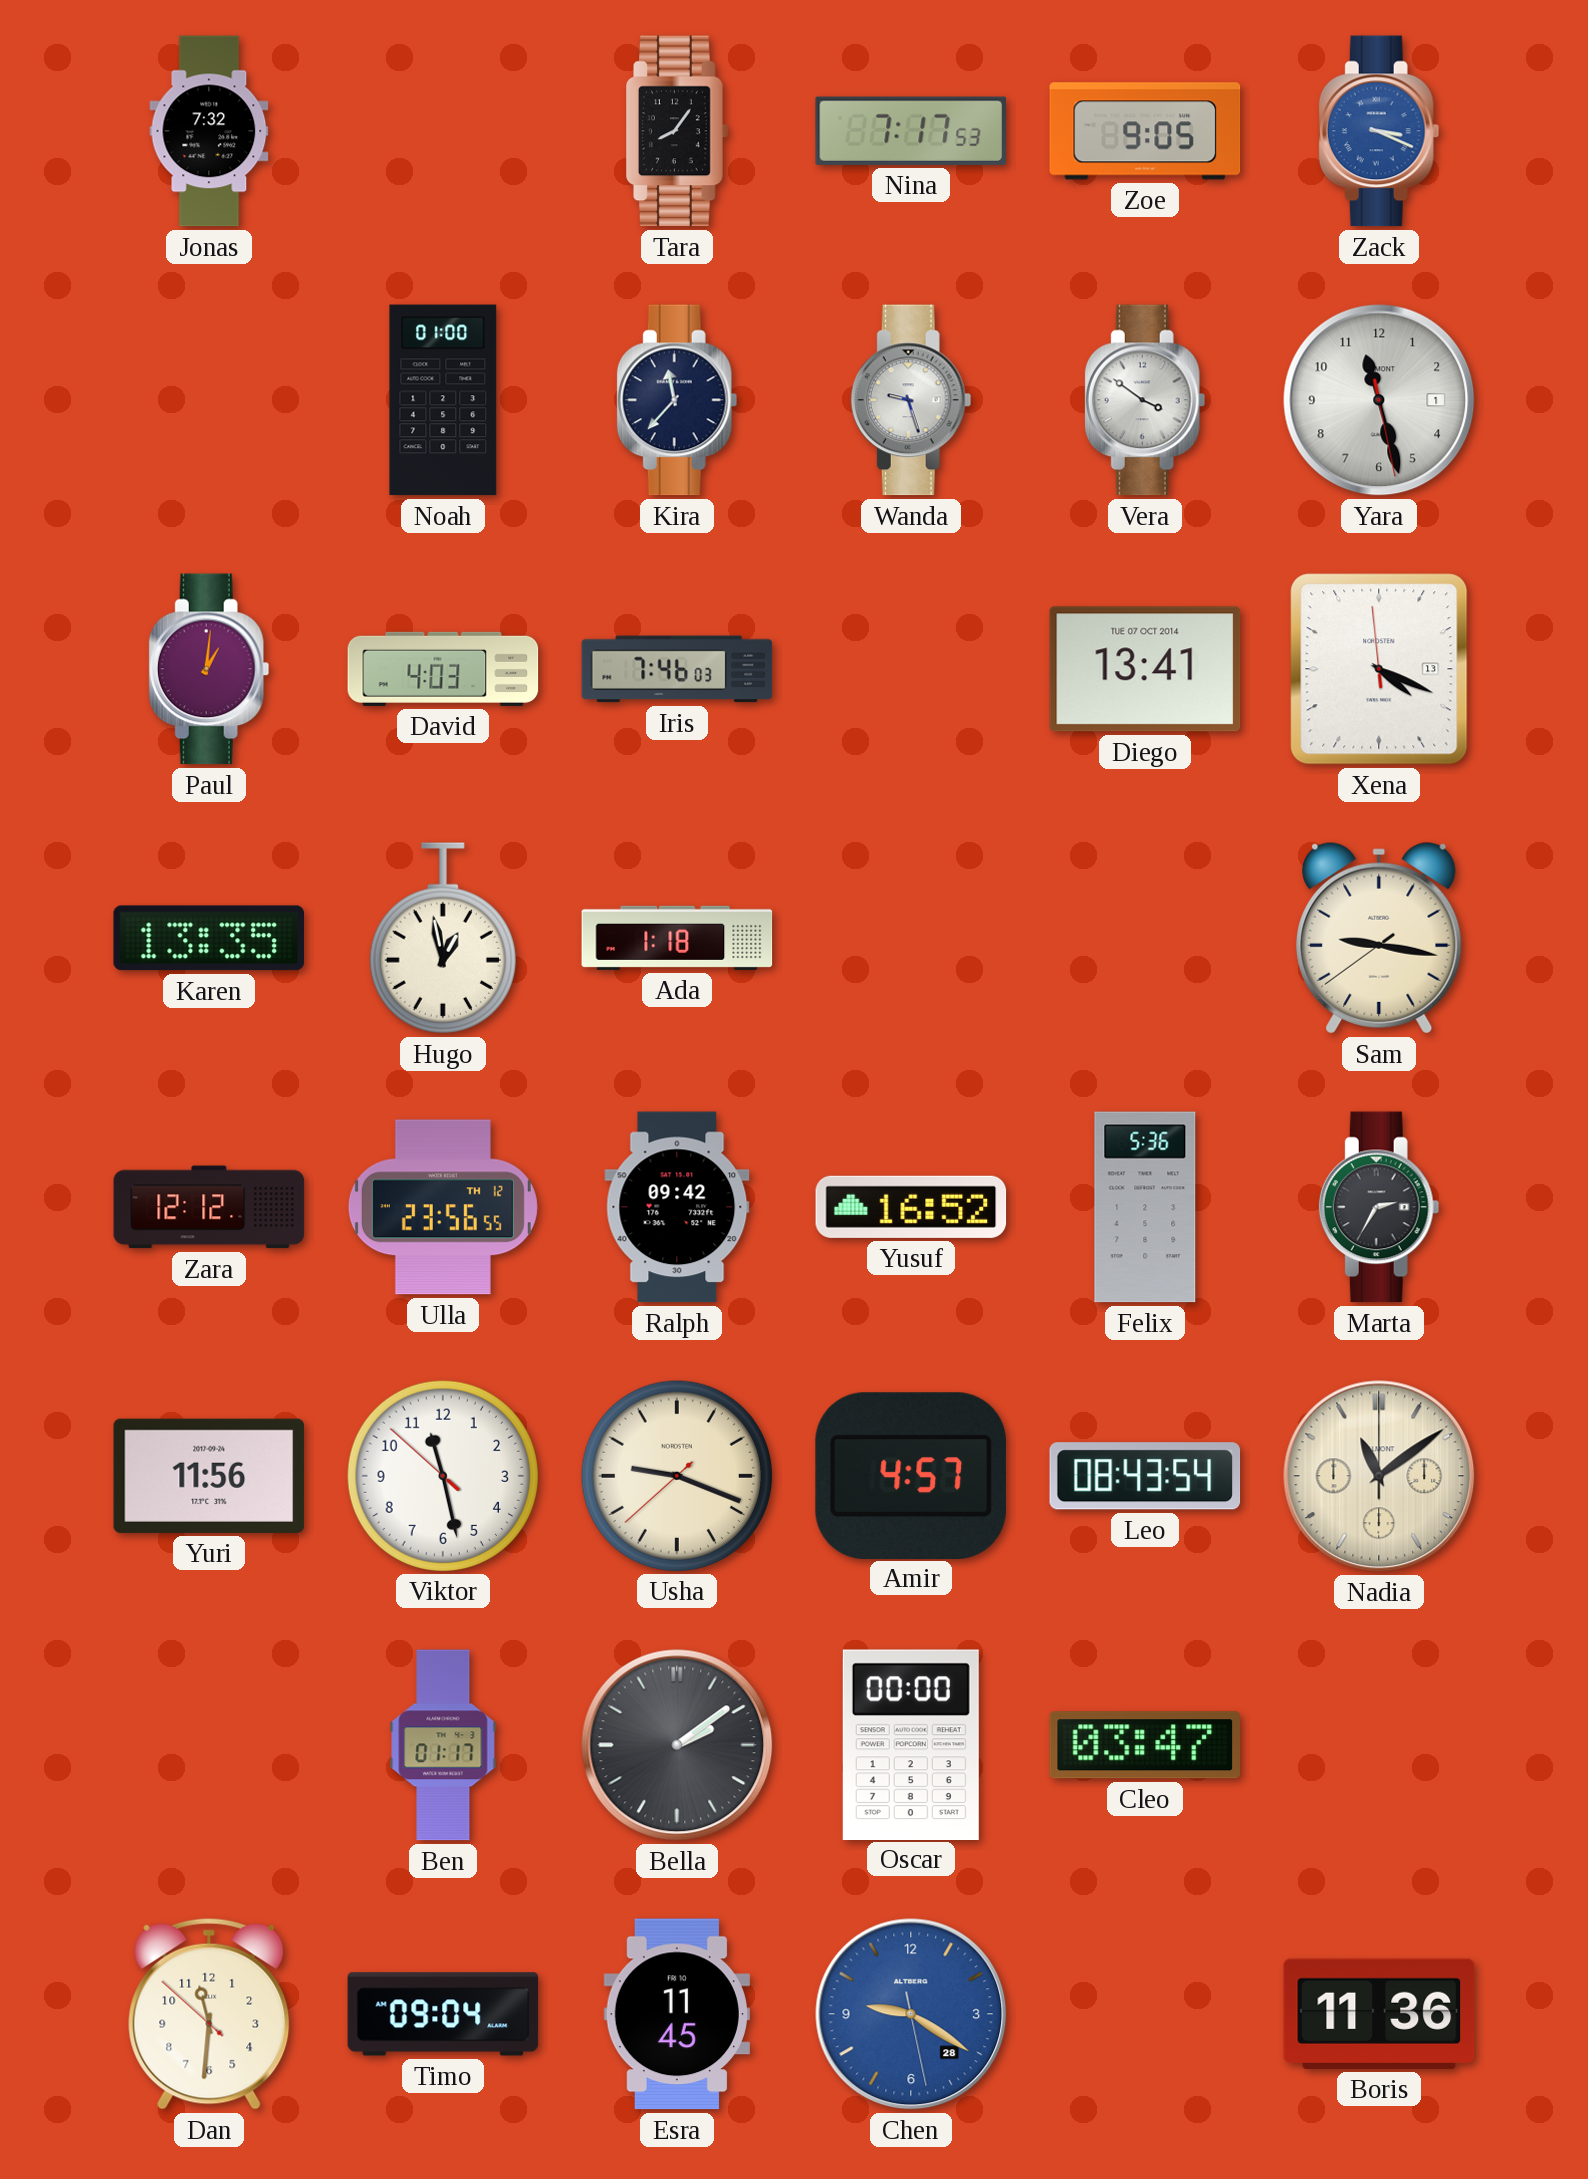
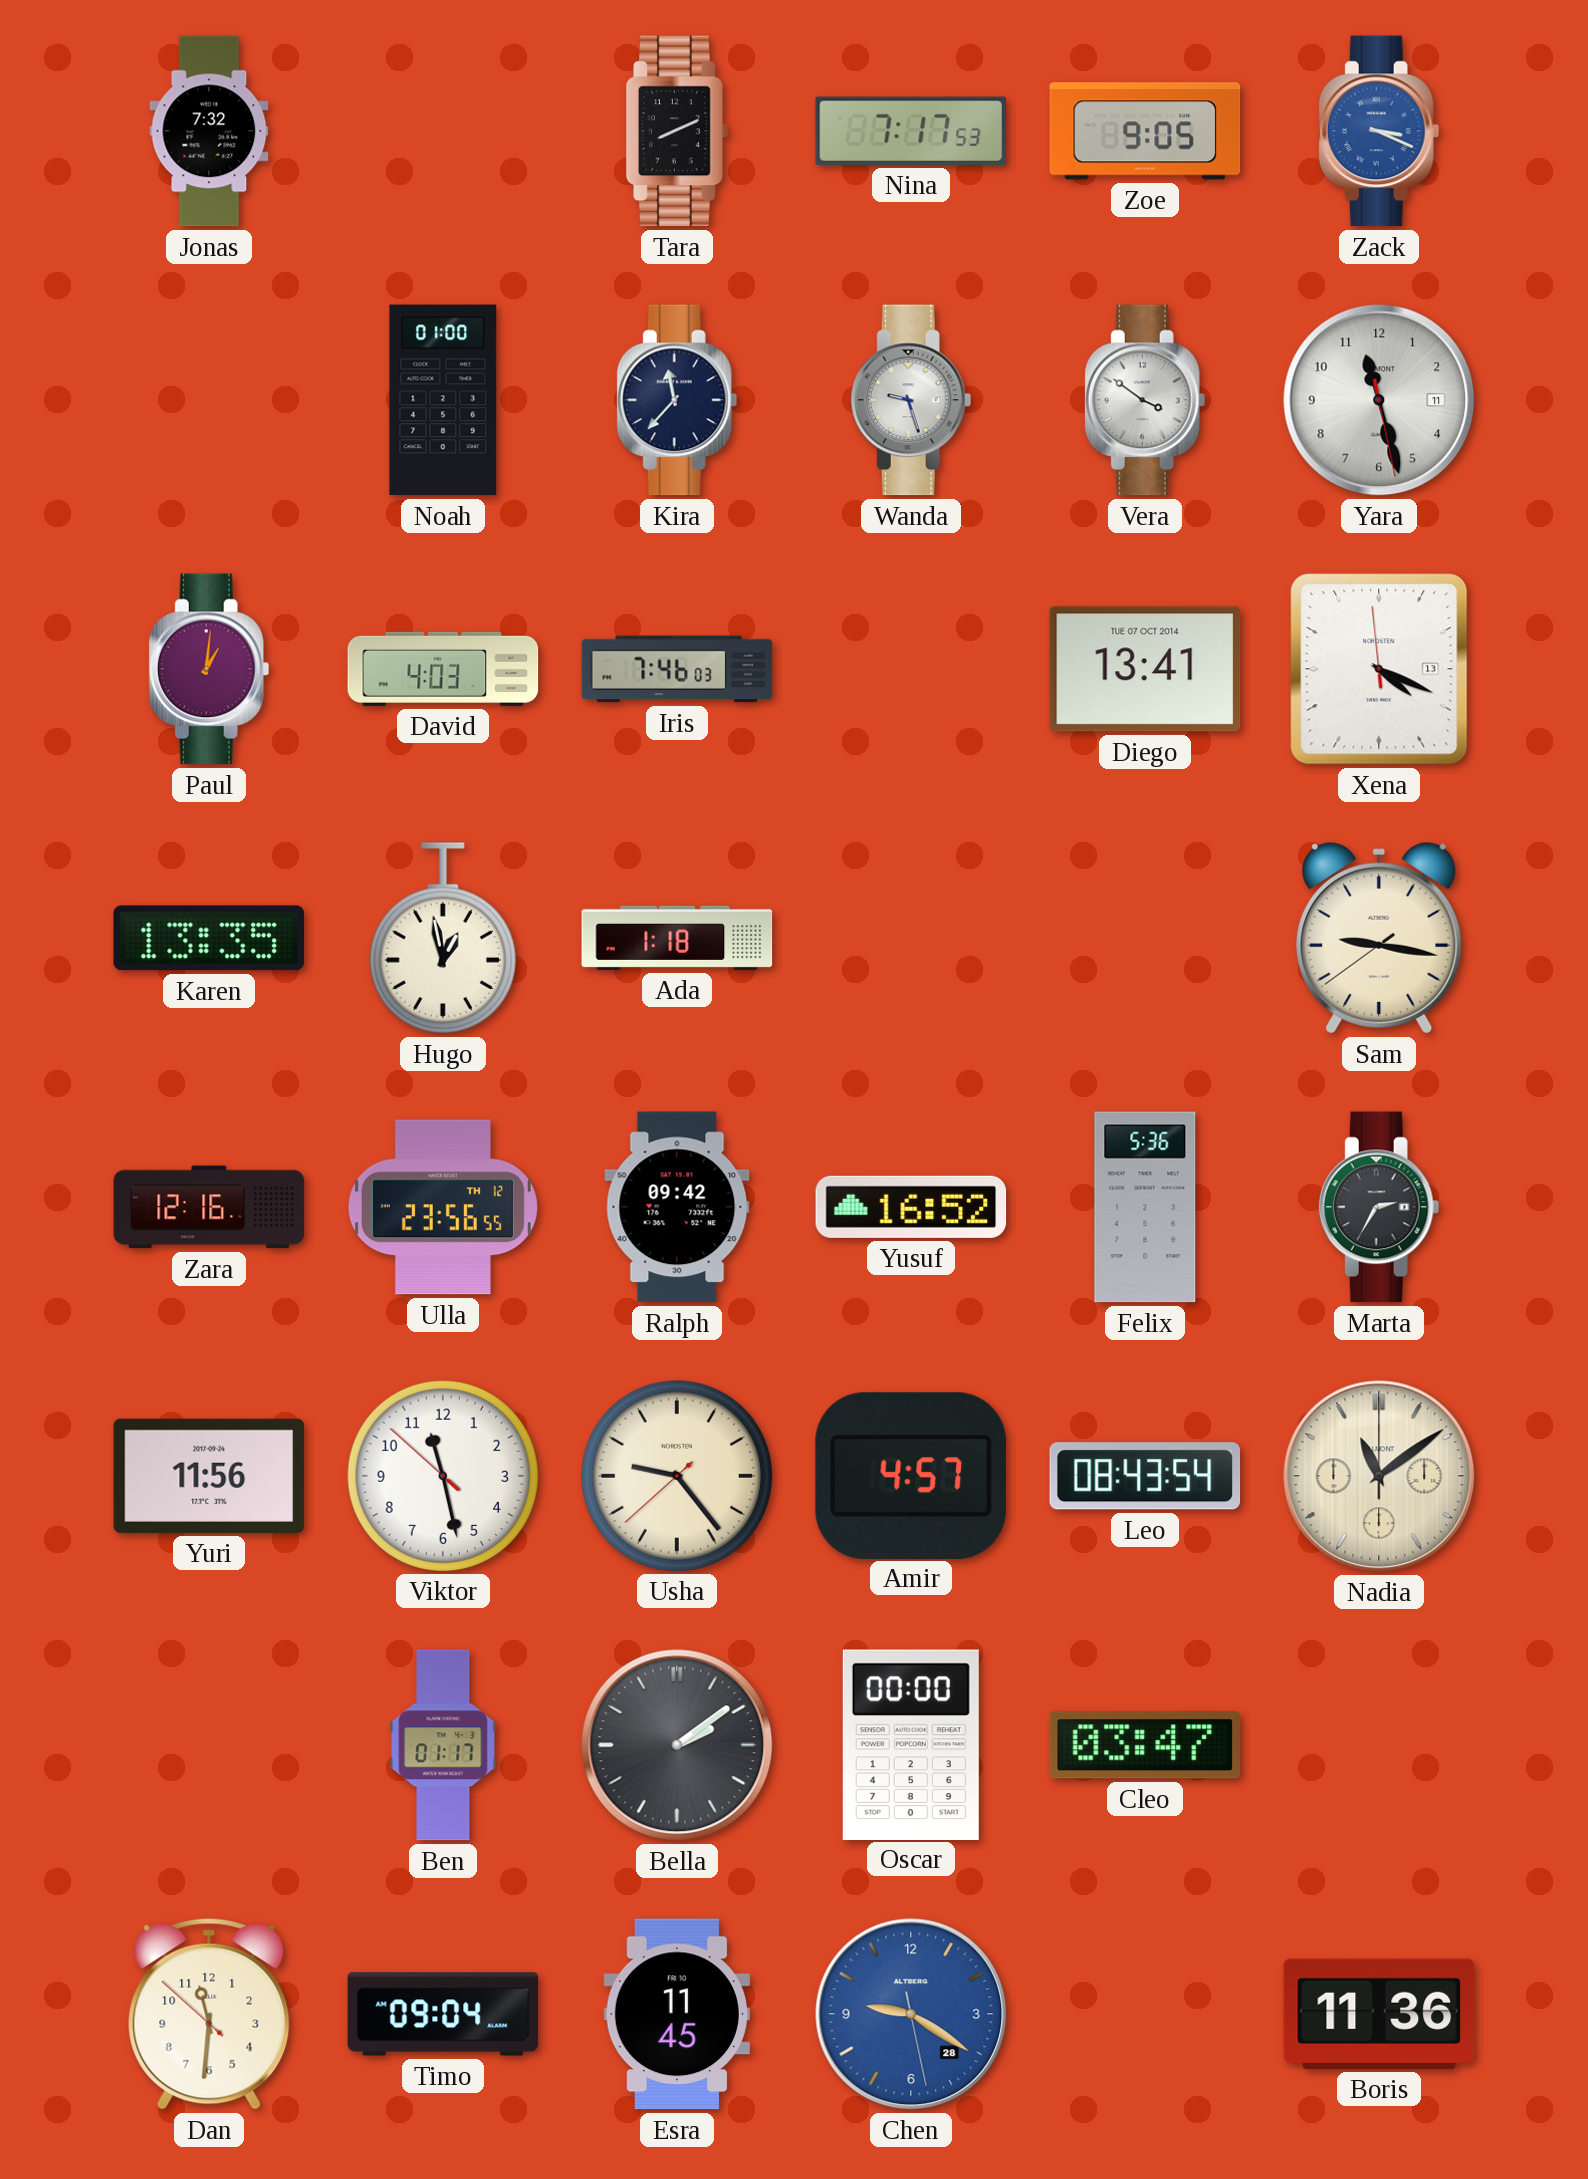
Tara: 8:06 -> 8:11
Yara date: 1 -> 11
Zara: 12:12 -> 12:16
Usha: 9:18 -> 9:23
